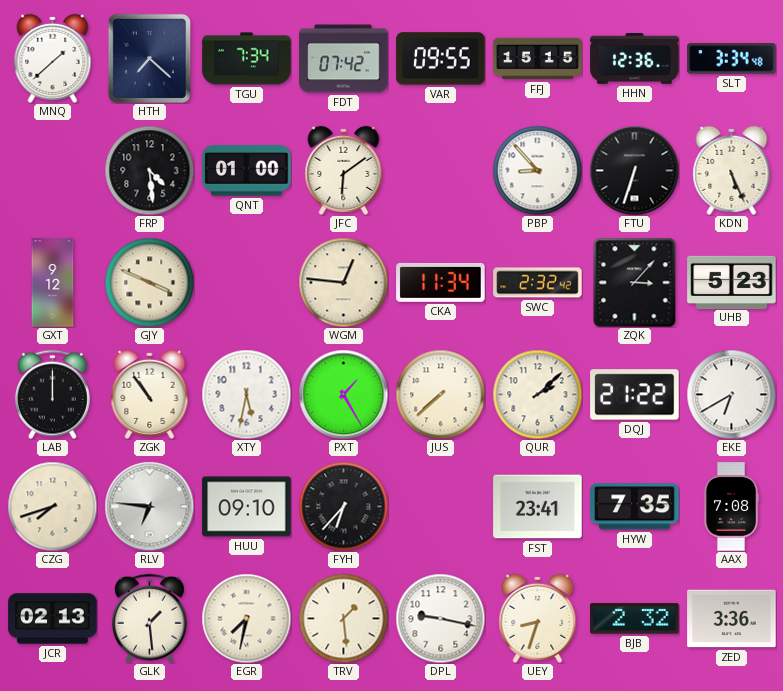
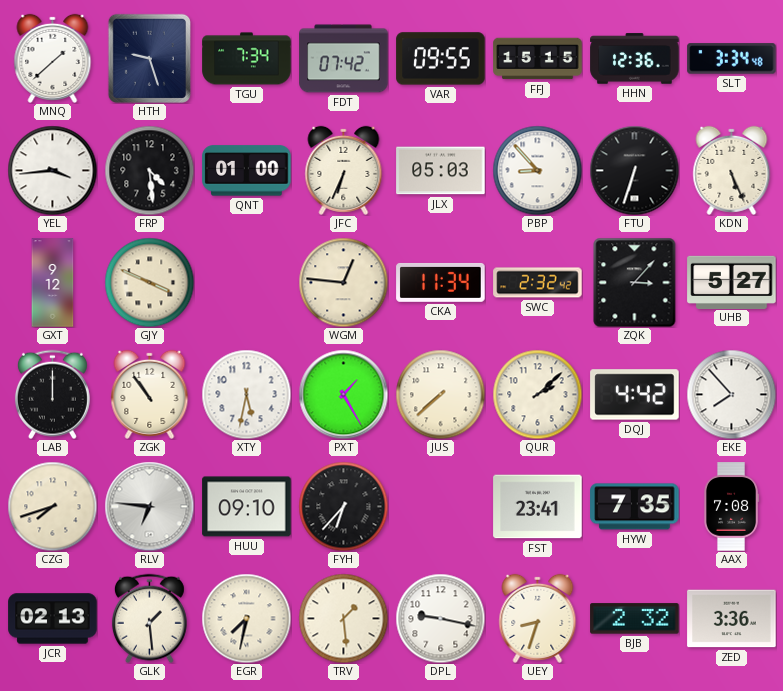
HTH: 7:22 -> 9:27
YEL: none -> 3:44
JFC: 6:09 -> 6:34
JLX: none -> 05:03
UHB: 5:23 -> 5:27
DQJ: 21:22 -> 4:42
EKE: 6:40 -> 7:53
